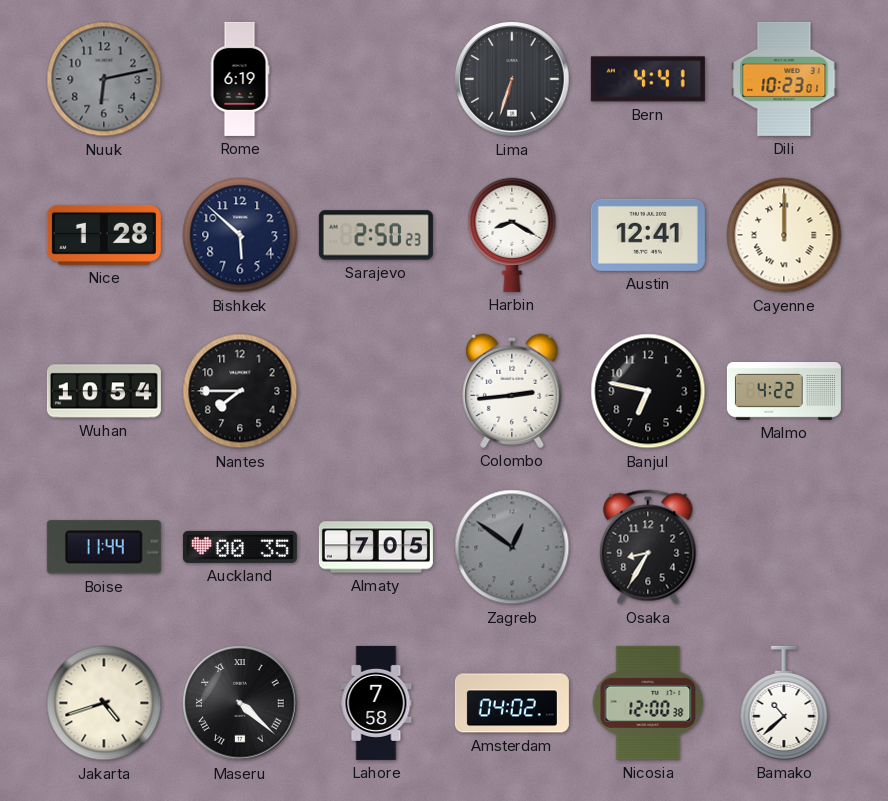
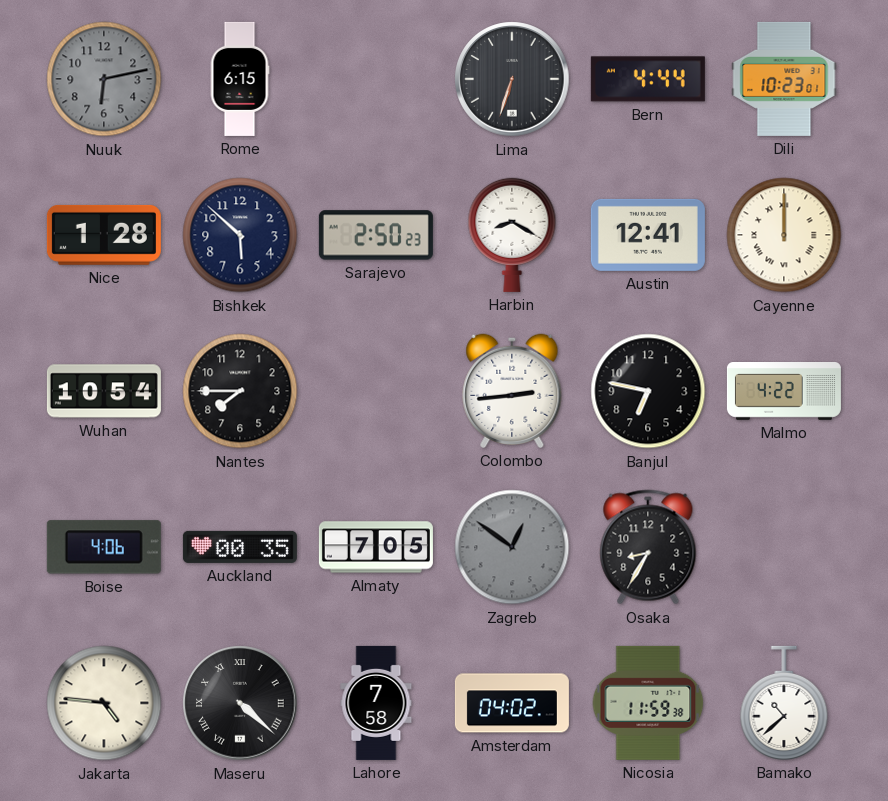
Rome: 6:19 -> 6:15
Bern: 4:41 -> 4:44
Boise: 11:44 -> 4:06
Jakarta: 4:42 -> 4:46
Nicosia: 12:00 -> 11:59
